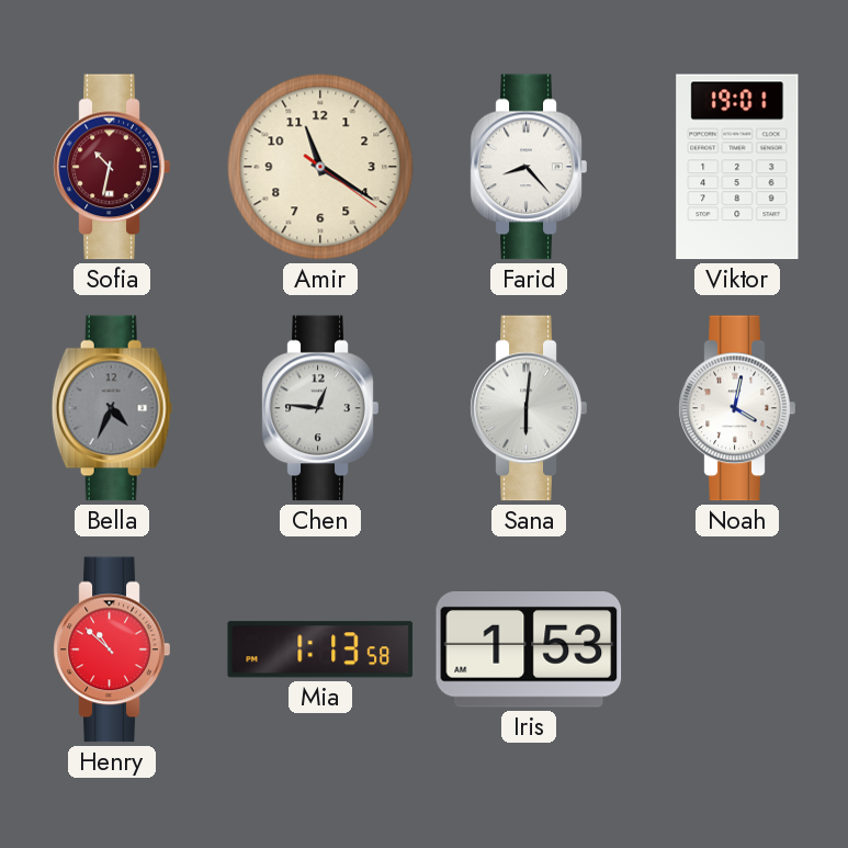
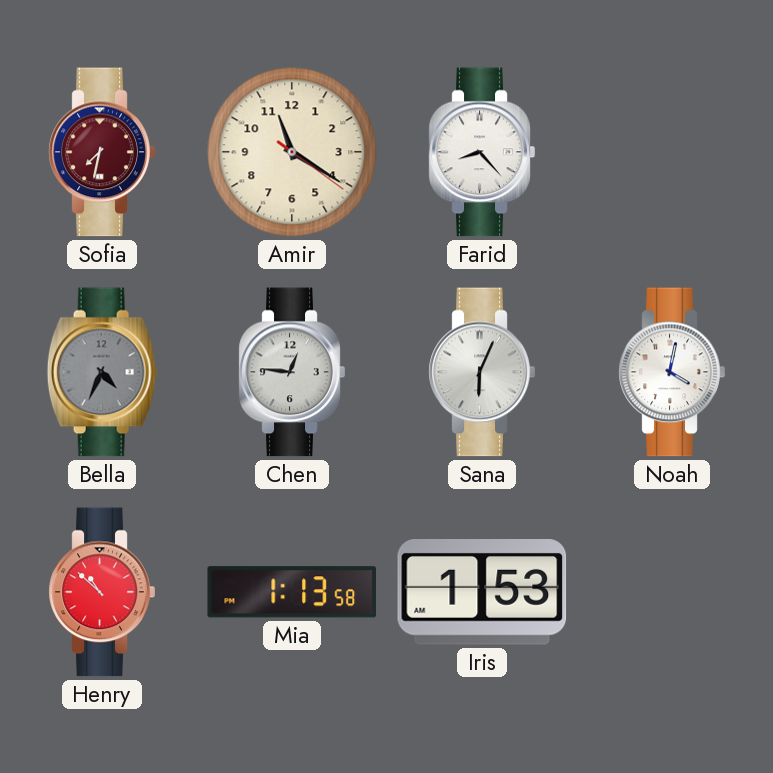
Sofia: 10:32 -> 7:32
Viktor: 19:01 -> none
Sana: 6:01 -> 6:04
